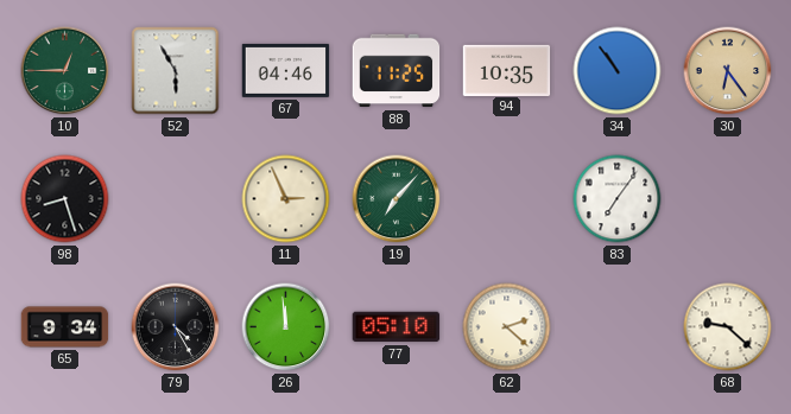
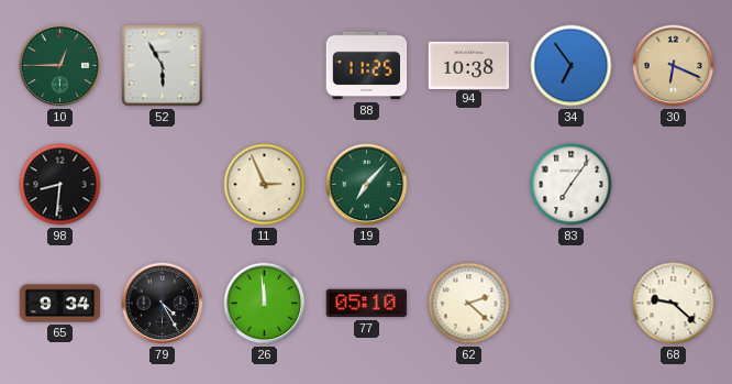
67: 04:46 -> none
94: 10:35 -> 10:38
34: 10:54 -> 6:54
30: 6:24 -> 6:19
98: 8:27 -> 8:31
